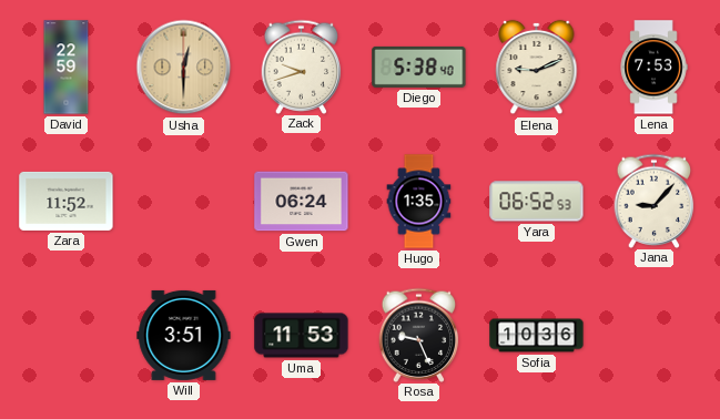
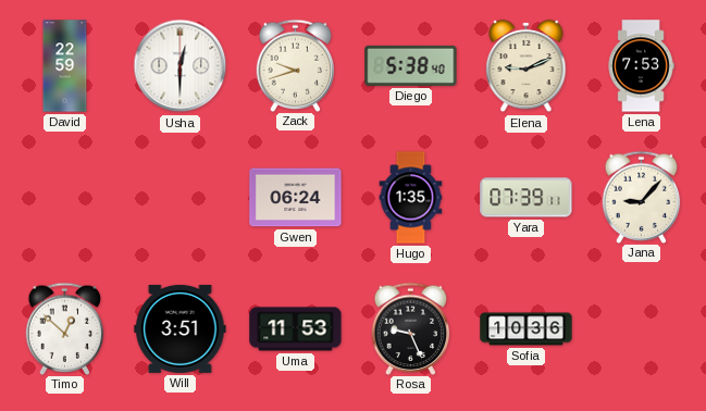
Usha dial: champagne -> white
Zara: 11:52 -> none
Yara: 06:52 -> 07:39
Timo: none -> 12:52
